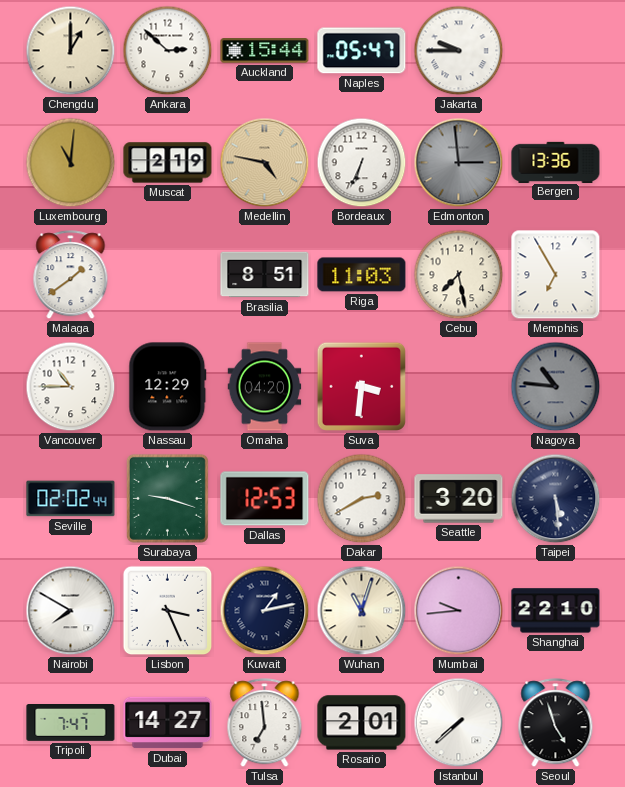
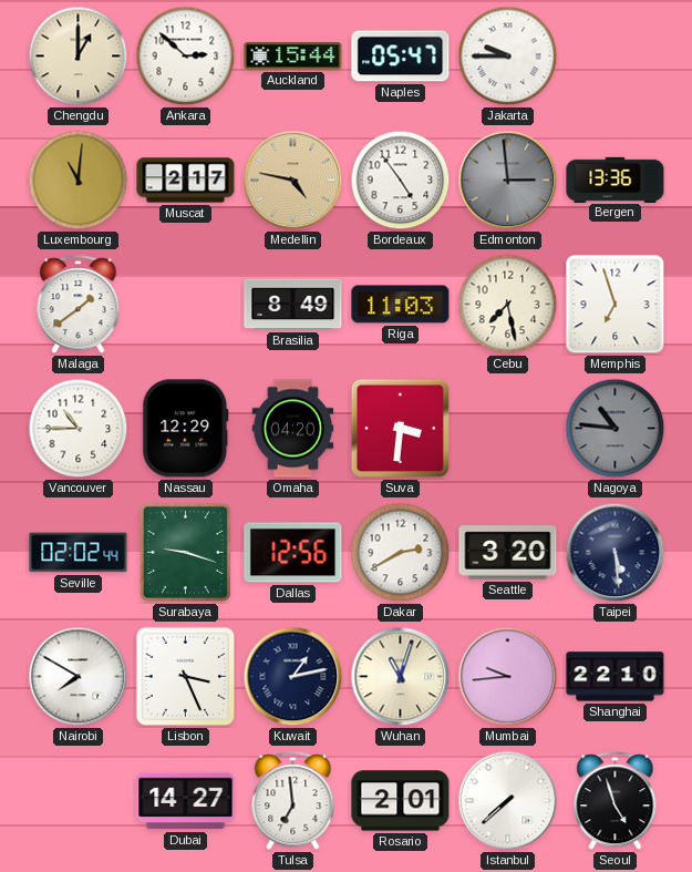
Muscat: 2:19 -> 2:17
Bordeaux: 6:34 -> 4:54
Brasilia: 8:51 -> 8:49
Memphis: 6:55 -> 6:57
Dallas: 12:53 -> 12:56
Tripoli: 7:47 -> none
